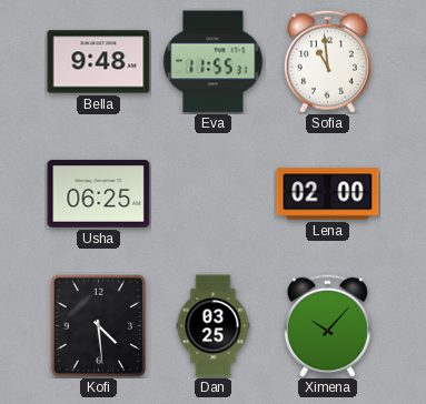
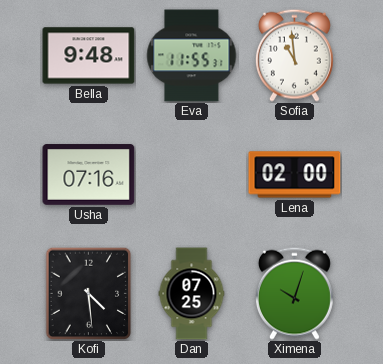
Usha: 06:25 -> 07:16
Dan: 03:25 -> 07:25
Ximena: 10:07 -> 10:03
